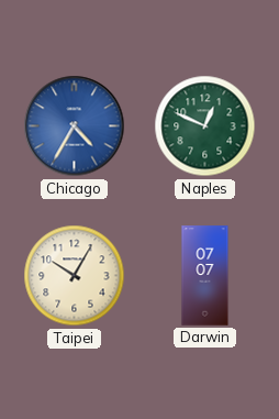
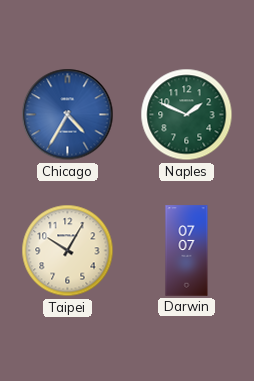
Naples: 12:49 -> 1:49
